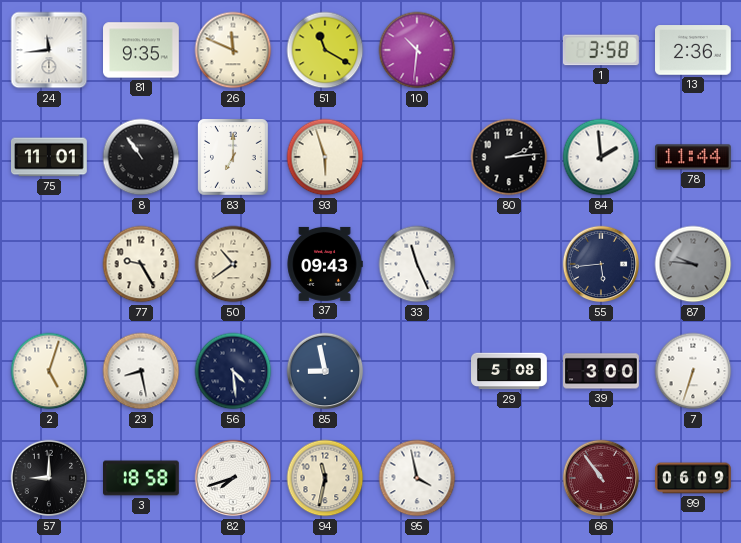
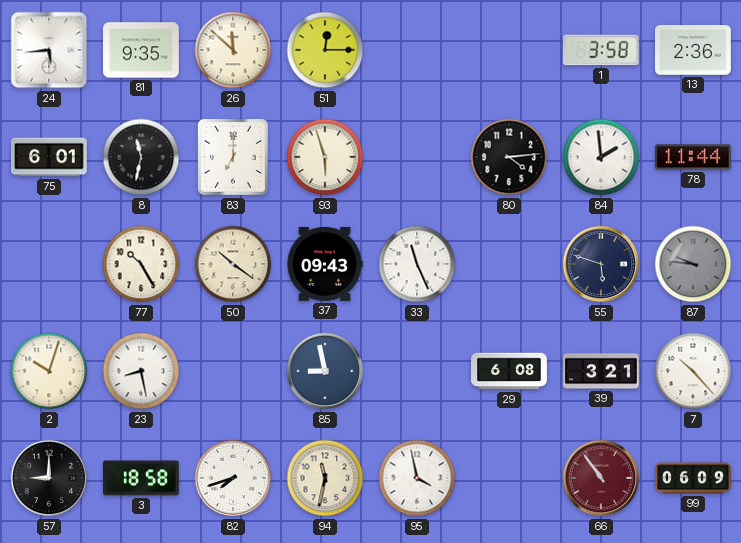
24: 11:44 -> 5:44
26: 11:49 -> 11:52
51: 11:20 -> 12:15
10: 10:31 -> none
75: 11:01 -> 6:01
8: 10:54 -> 11:32
80: 2:14 -> 4:14
77: 9:25 -> 10:25
50: 10:39 -> 10:21
55: 5:44 -> 5:48
2: 5:03 -> 10:03
56: 4:29 -> none
29: 5:08 -> 6:08
39: 3:00 -> 3:21
7: 6:33 -> 10:23
